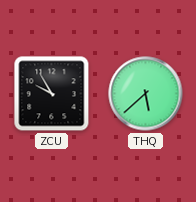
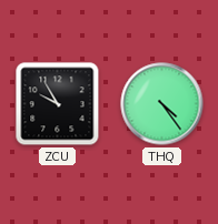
THQ: 5:38 -> 4:24
